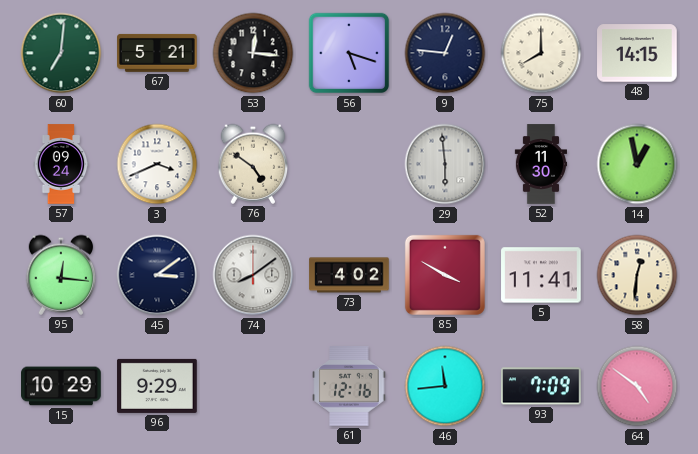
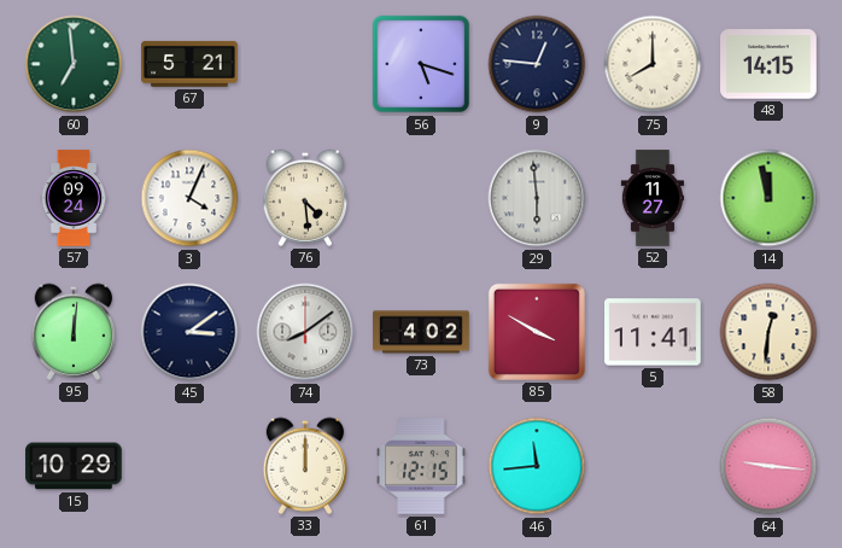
60: 7:01 -> 6:59
53: 12:16 -> none
3: 3:41 -> 4:04
76: 4:51 -> 4:29
52: 11:30 -> 11:27
14: 12:58 -> 11:58
95: 12:16 -> 12:01
96: 9:29 -> none
33: none -> 12:00
61: 12:16 -> 12:15
93: 7:09 -> none
64: 4:51 -> 9:16
